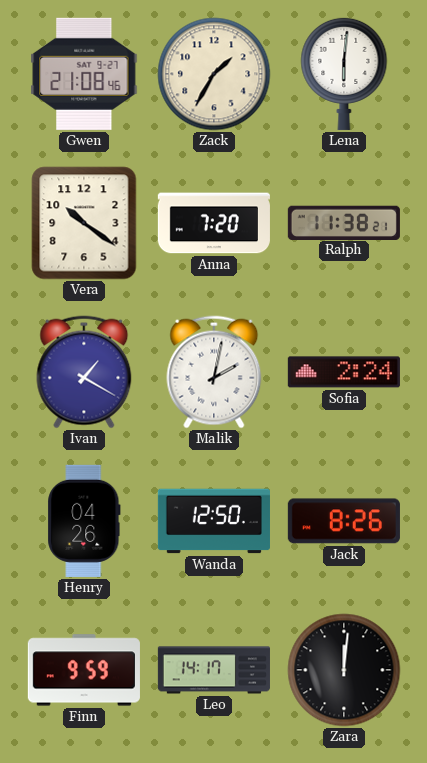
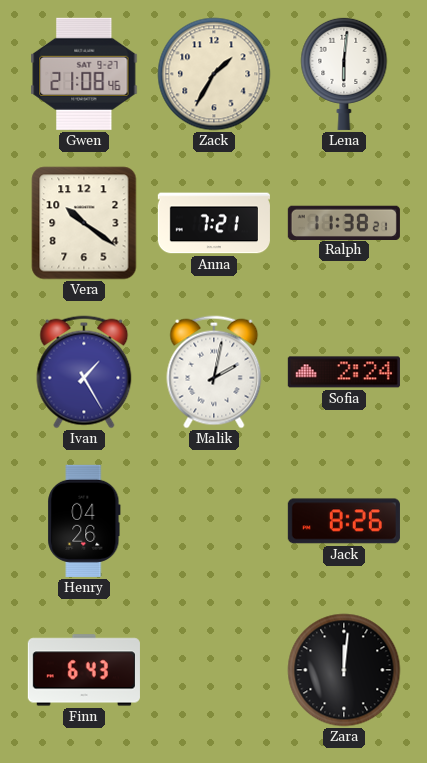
Anna: 7:20 -> 7:21
Ivan: 1:20 -> 1:25
Wanda: 12:50 -> none
Finn: 9:59 -> 6:43
Leo: 14:17 -> none
